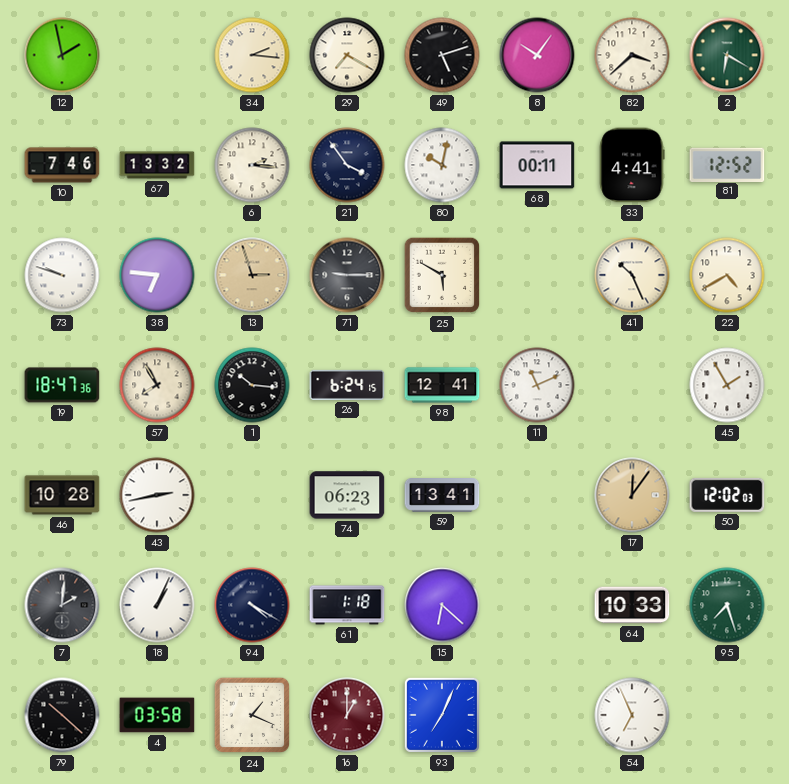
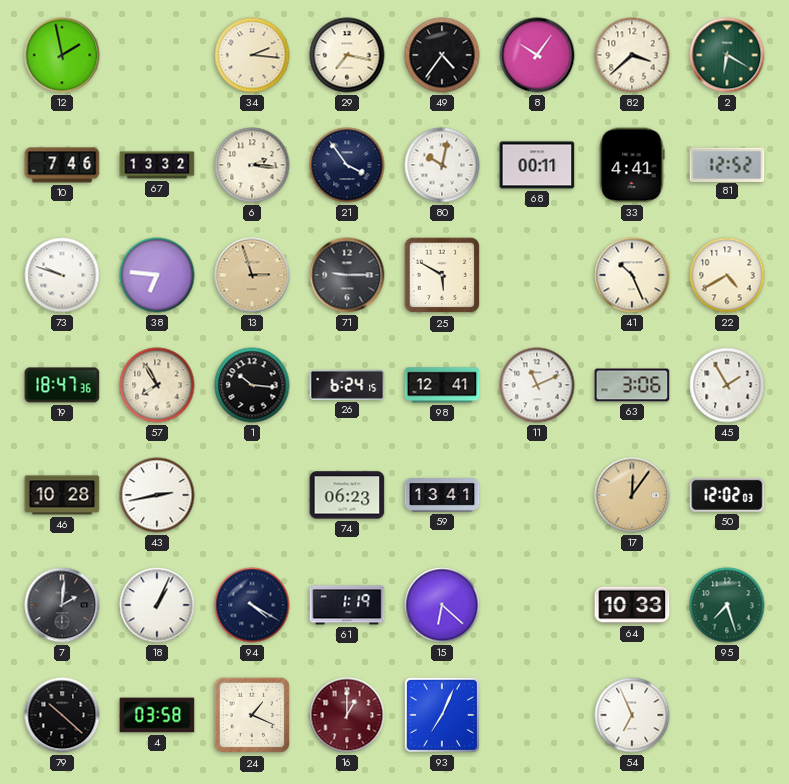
29: 7:20 -> 7:17
49: 5:12 -> 4:36
63: none -> 3:06
61: 1:18 -> 1:19
